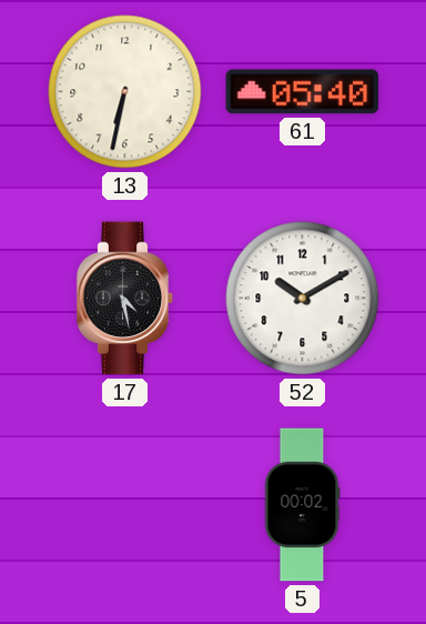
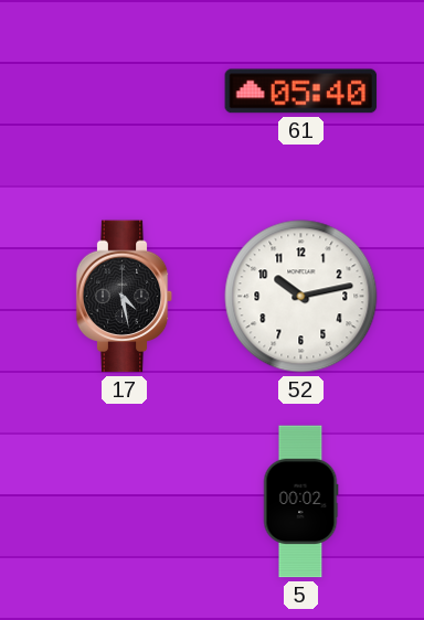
13: 6:32 -> none
52: 10:10 -> 10:13
